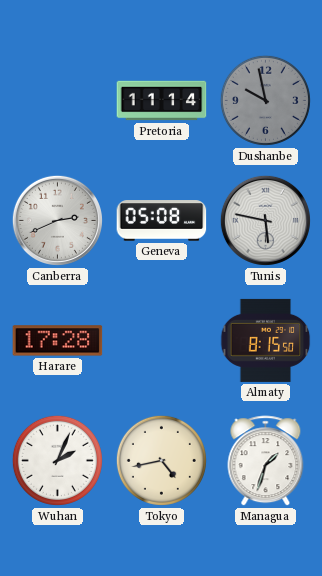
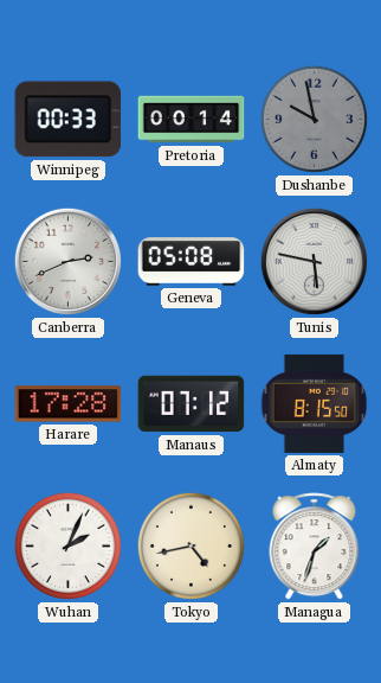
Winnipeg: none -> 00:33
Pretoria: 11:14 -> 00:14
Manaus: none -> 07:12
